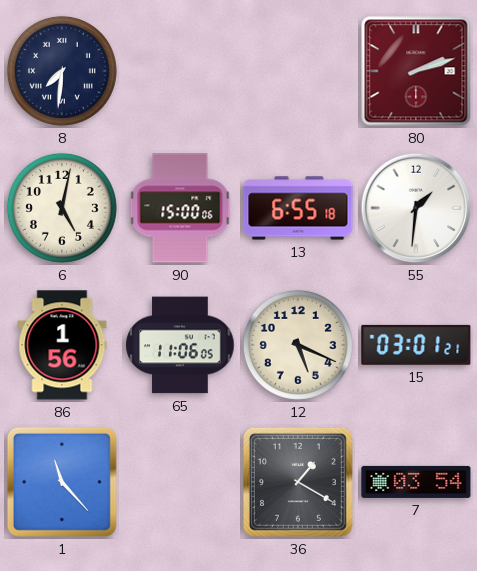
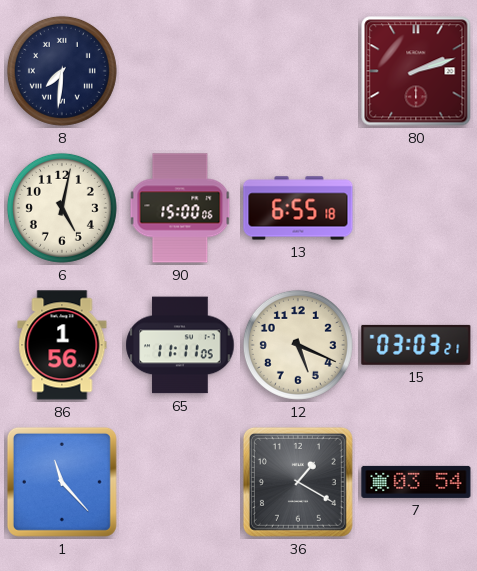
55: 1:31 -> none
65: 11:06 -> 11:11
15: 03:01 -> 03:03
